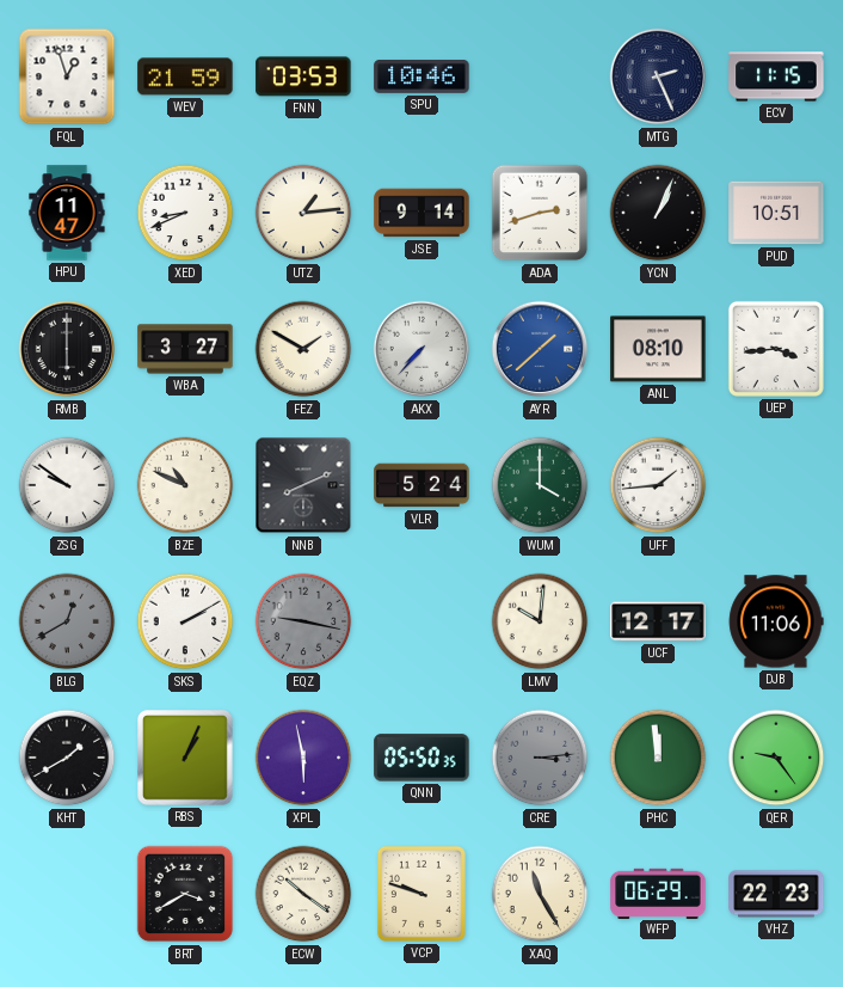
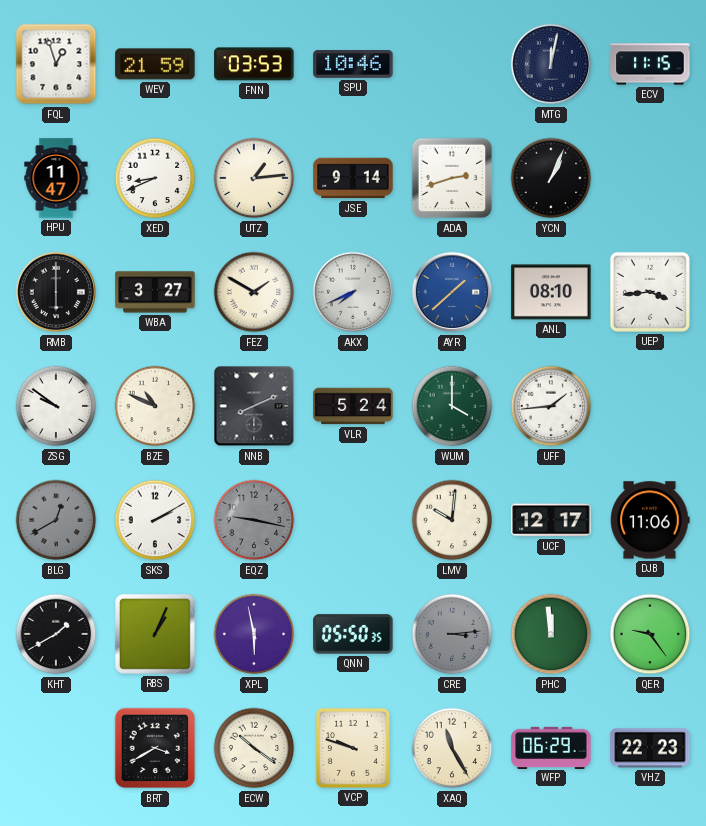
MTG: 2:26 -> 12:02
PUD: 10:51 -> none
AKX: 7:37 -> 7:41
